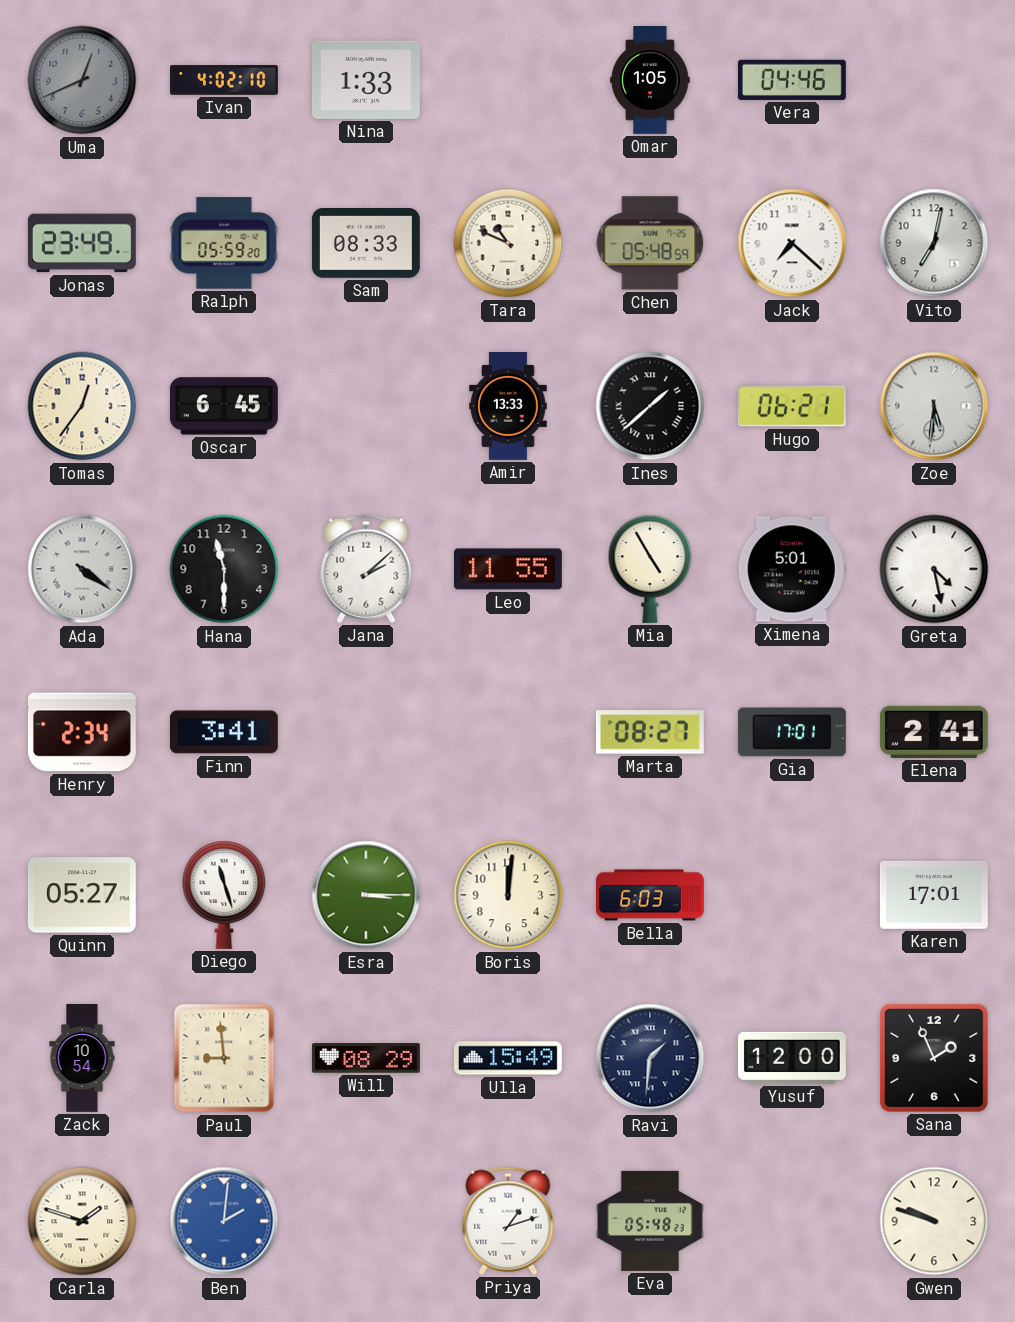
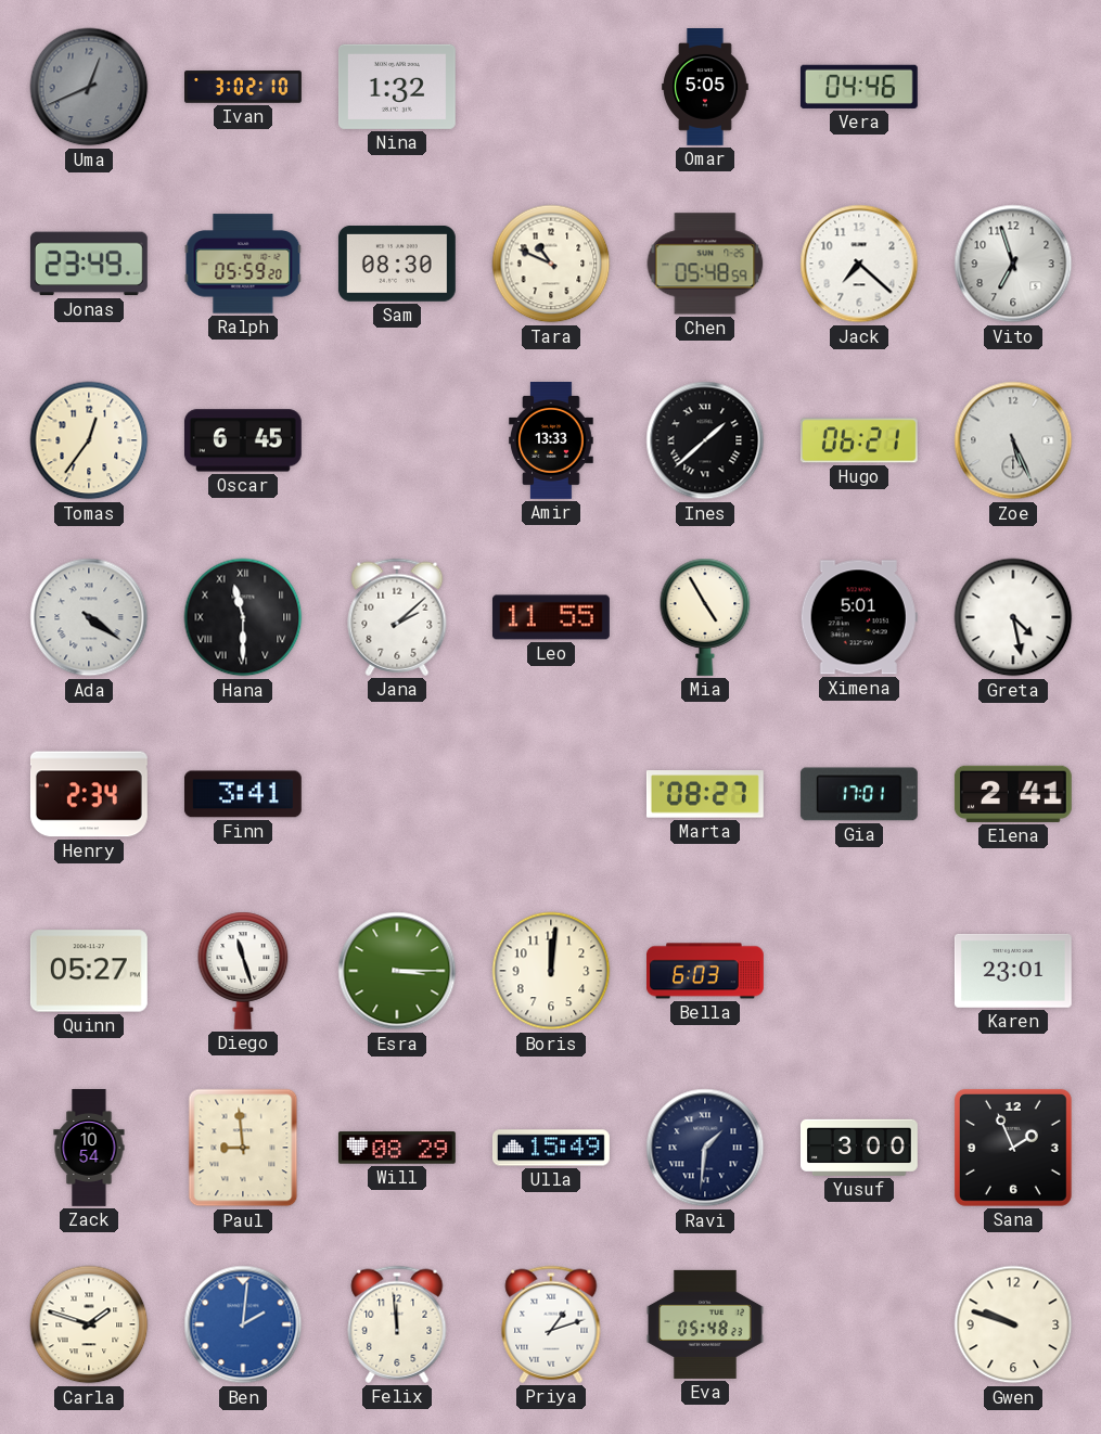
Ivan: 4:02 -> 3:02
Nina: 1:33 -> 1:32
Omar: 1:05 -> 5:05
Sam: 08:33 -> 08:30
Vito: 7:02 -> 6:57
Zoe: 5:31 -> 5:26
Hana numerals: Arabic -> Roman
Karen: 17:01 -> 23:01
Yusuf: 12:00 -> 3:00
Felix: none -> 11:59
